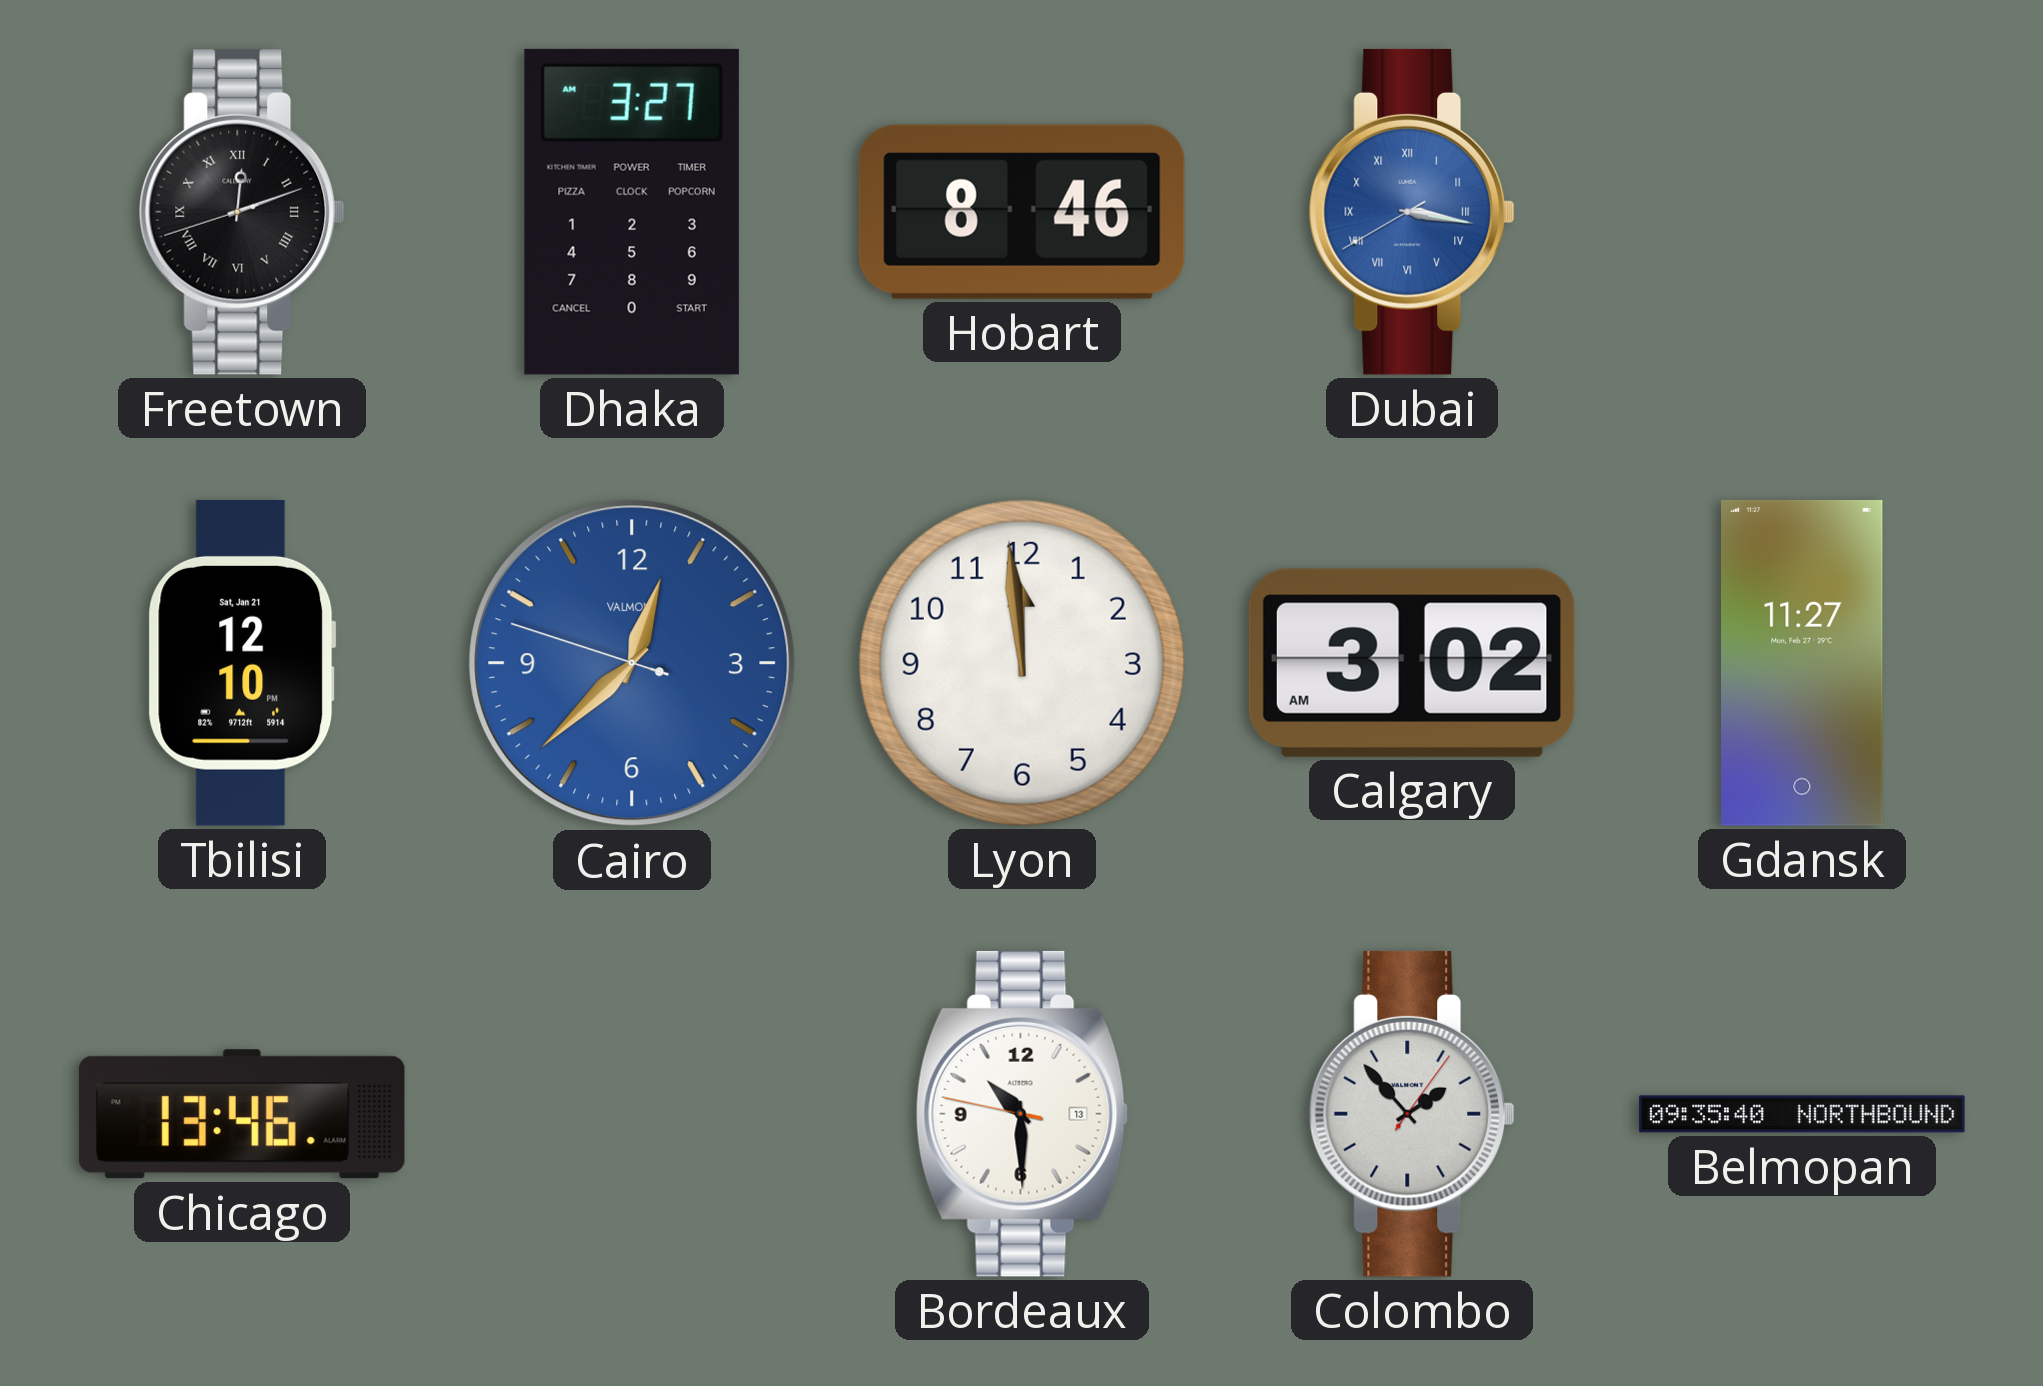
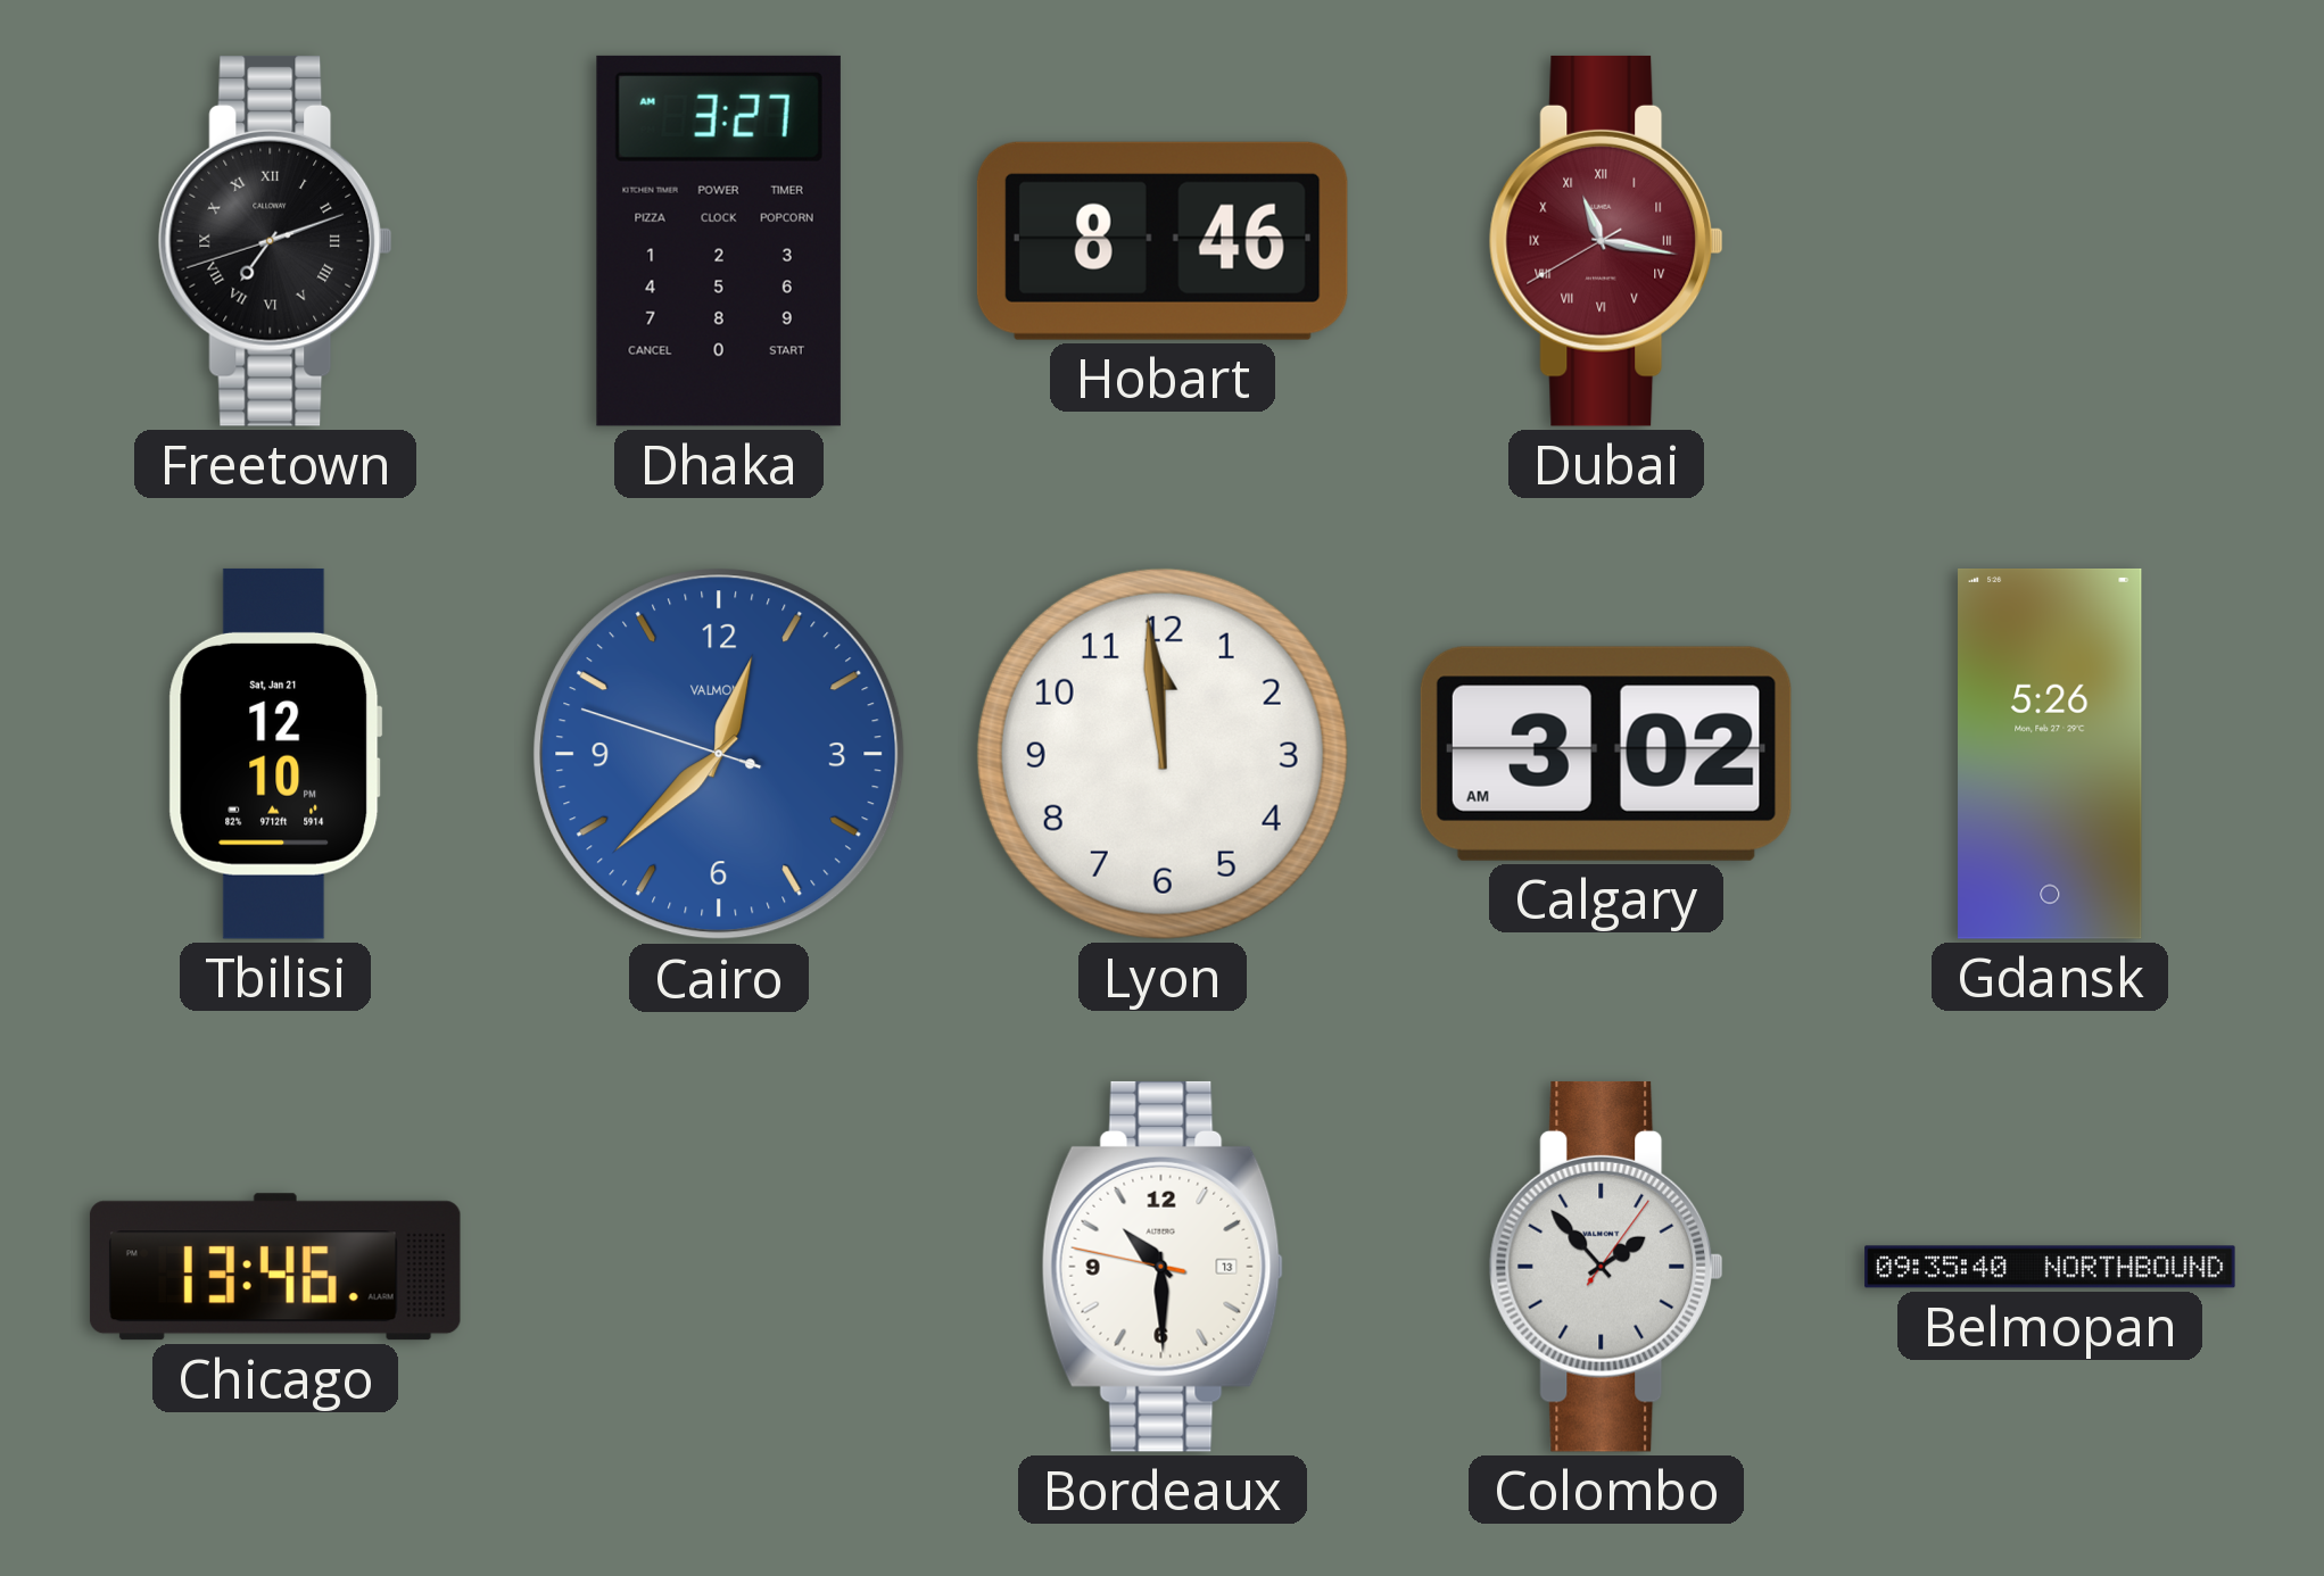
Freetown: 12:11 -> 7:11
Dubai: 3:16 -> 11:16
Dubai dial: blue -> burgundy
Gdansk: 11:27 -> 5:26
